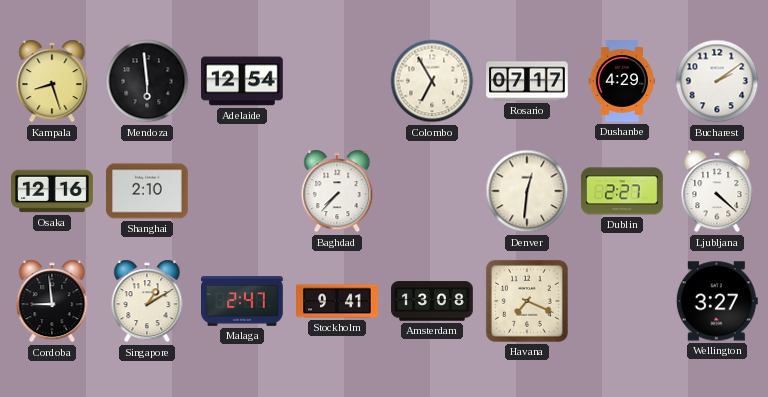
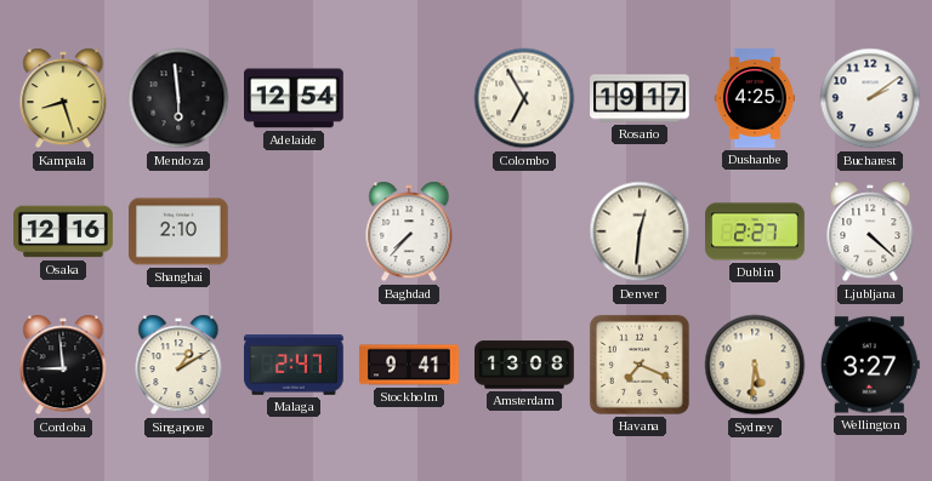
Rosario: 07:17 -> 19:17
Dushanbe: 4:29 -> 4:25
Sydney: none -> 5:31
